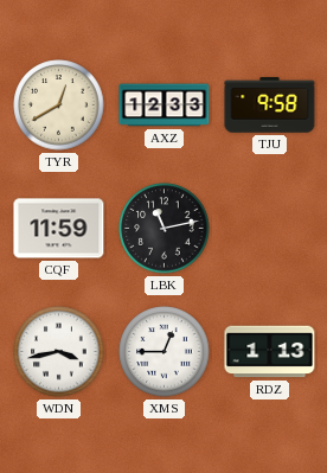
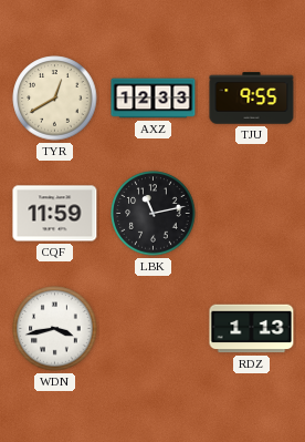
TJU: 9:58 -> 9:55
XMS: 12:45 -> none
